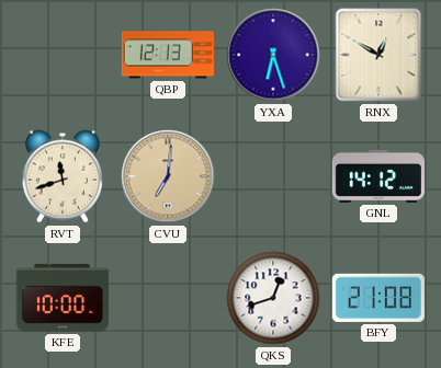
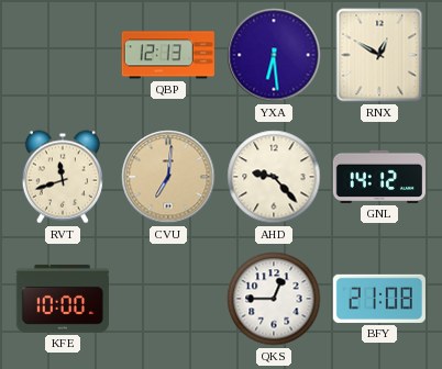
YXA: 6:27 -> 6:29
AHD: none -> 9:23
QKS: 12:42 -> 12:45
